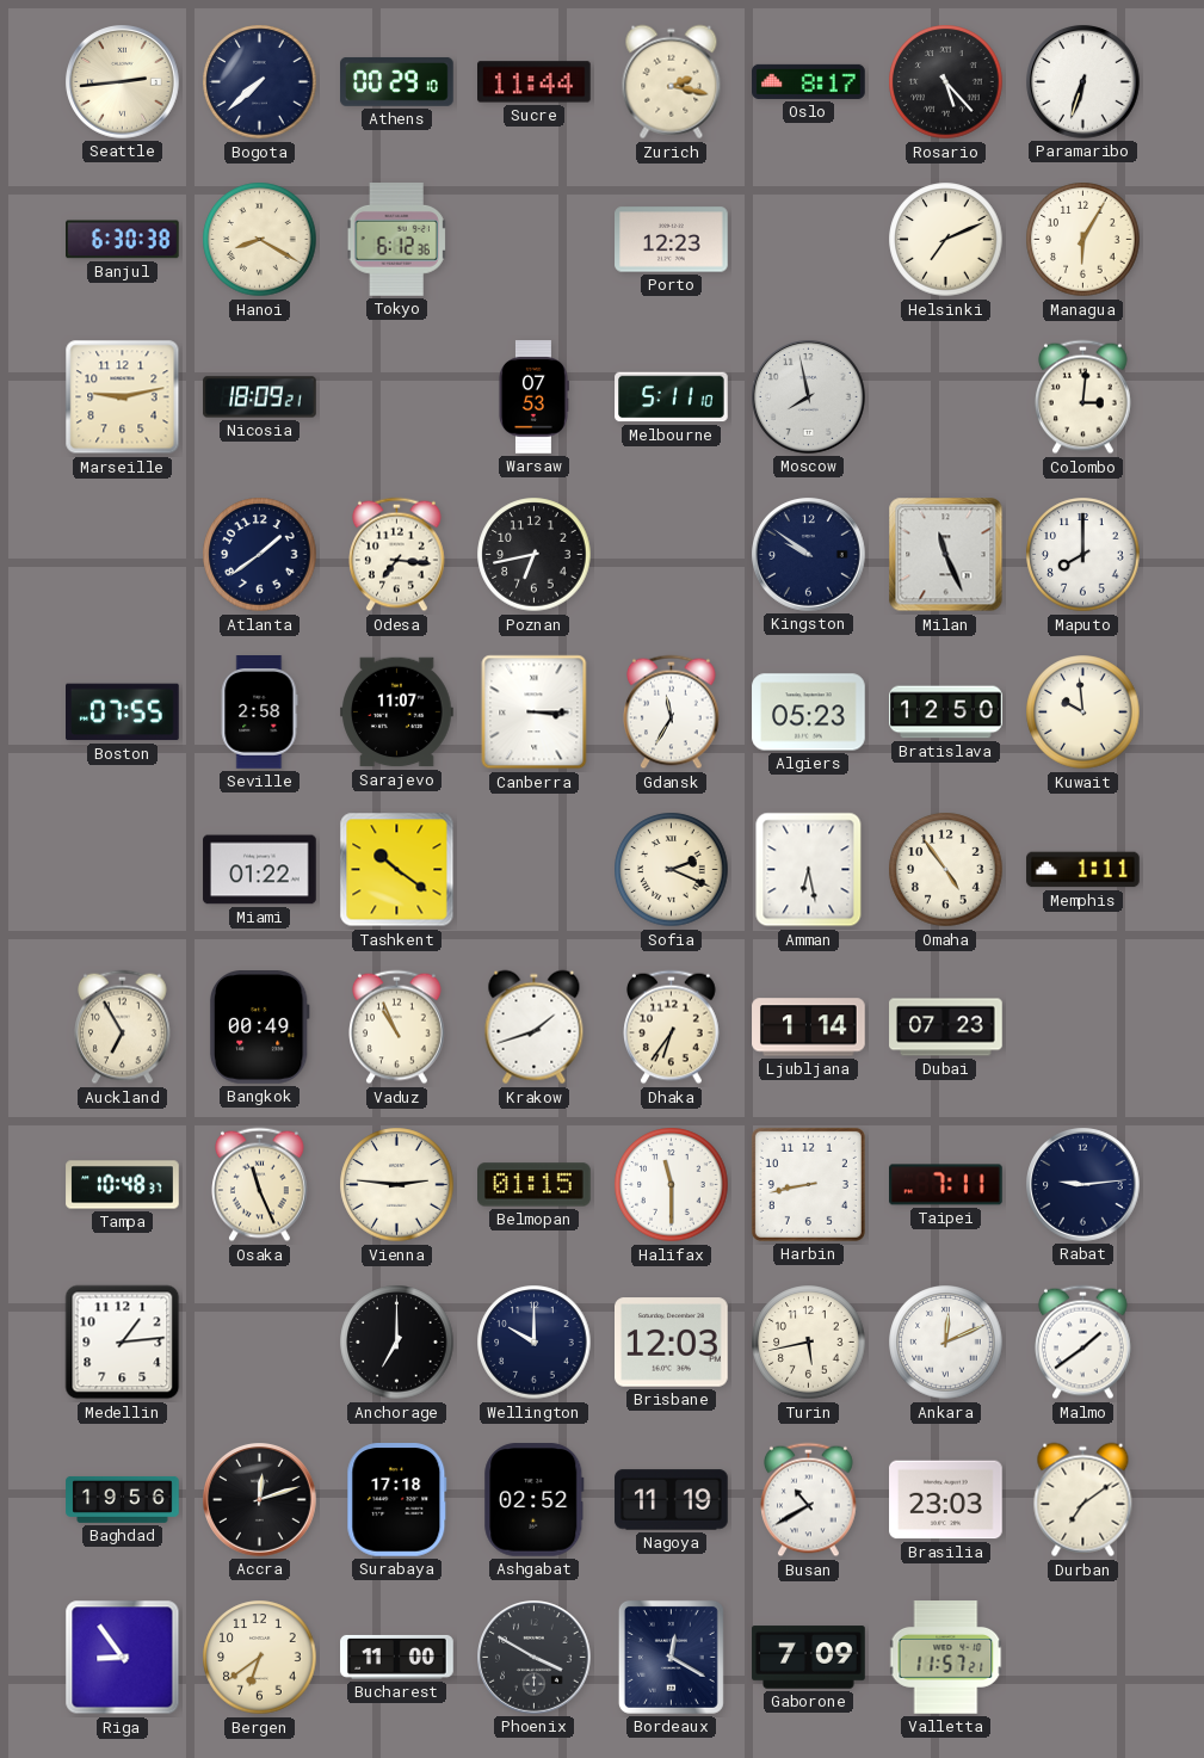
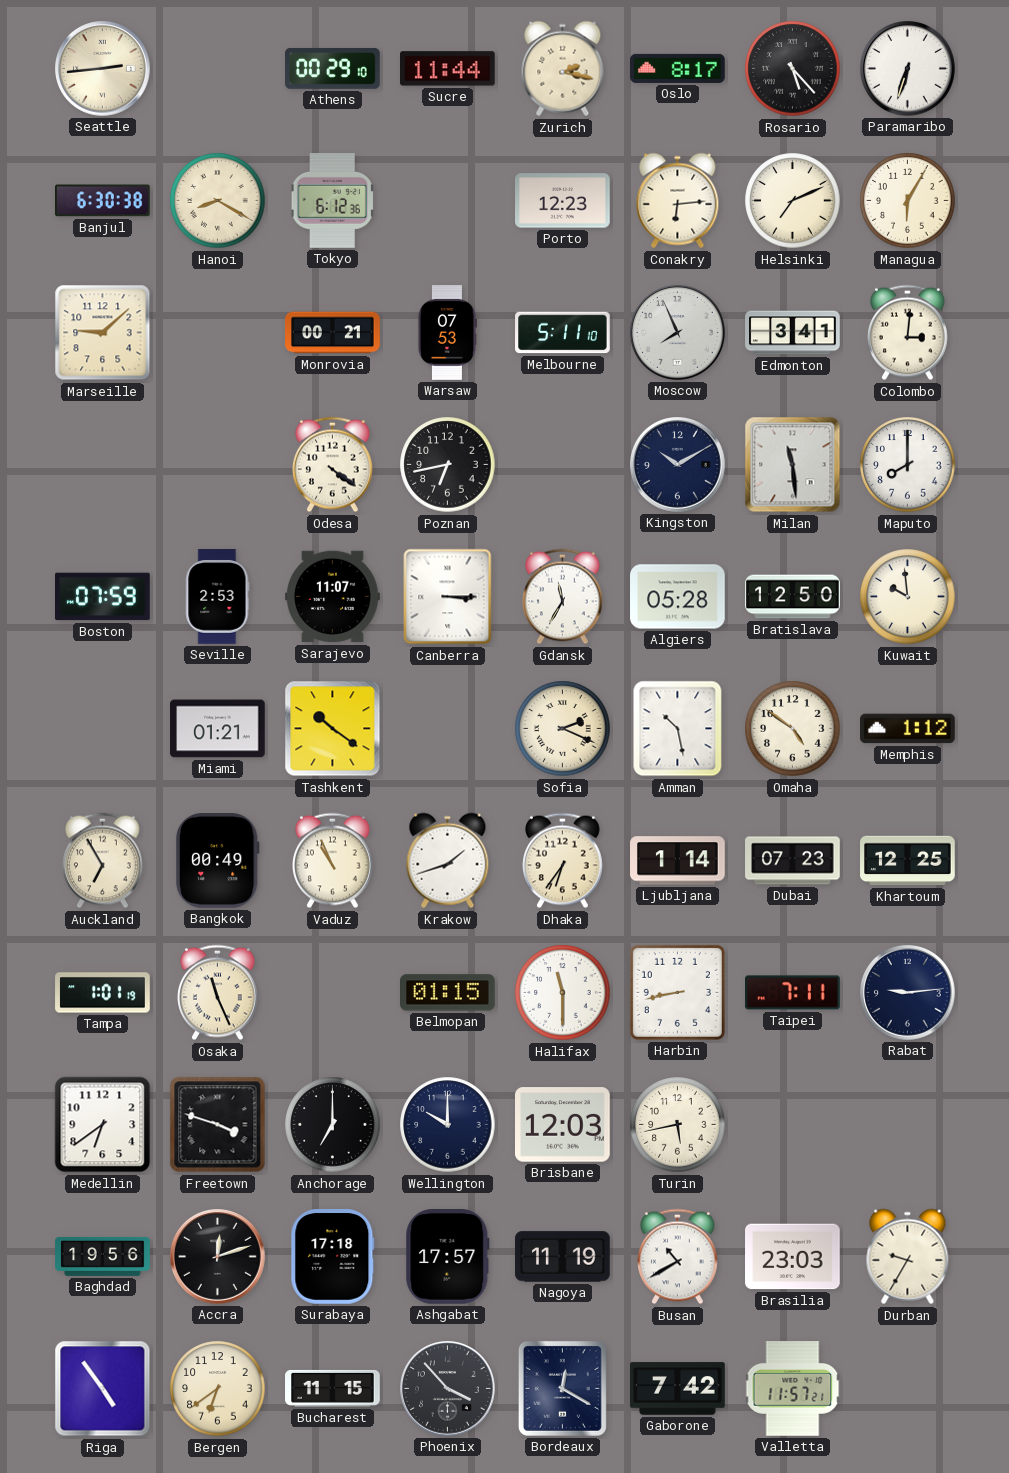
Bogota: 7:38 -> none
Conakry: none -> 6:14
Marseille: 9:13 -> 9:08
Nicosia: 18:09 -> none
Monrovia: none -> 00:21
Moscow: 7:58 -> 7:56
Edmonton: none -> 3:41
Atlanta: 1:39 -> none
Odesa: 7:16 -> 4:21
Kingston: 9:51 -> 10:10
Milan: 11:26 -> 11:29
Boston: 07:55 -> 07:59
Seville: 2:58 -> 2:53
Algiers: 05:23 -> 05:28
Miami: 01:22 -> 01:21
Amman: 6:28 -> 10:28
Omaha: 4:54 -> 4:51
Memphis: 1:11 -> 1:12
Khartoum: none -> 12:25
Tampa: 10:48 -> 1:01
Vienna: 2:46 -> none
Medellin: 1:14 -> 6:39
Freetown: none -> 3:48
Ankara: 12:11 -> none
Malmo: 1:39 -> none
Ashgabat: 02:52 -> 17:57
Durban: 7:09 -> 9:35
Riga: 8:54 -> 4:54
Bucharest: 11:00 -> 11:15
Phoenix: 3:50 -> 3:53
Gaborone: 7:09 -> 7:42
